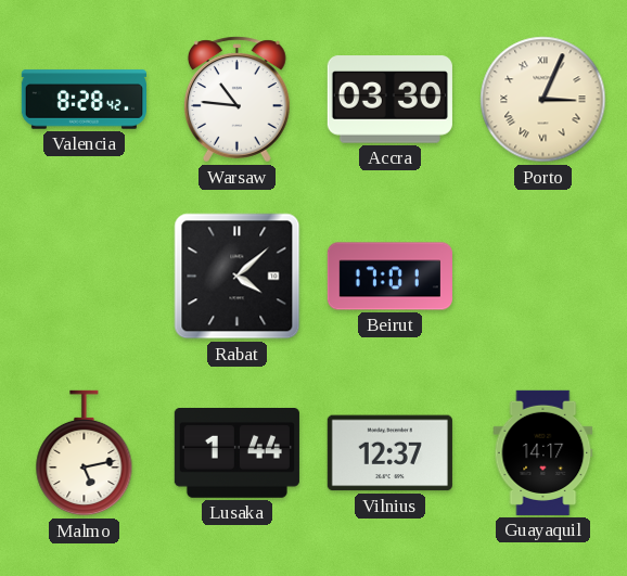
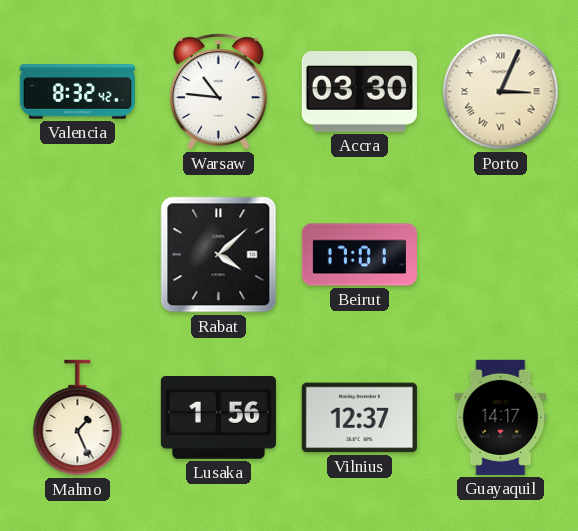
Valencia: 8:28 -> 8:32
Malmo: 5:13 -> 1:26
Lusaka: 1:44 -> 1:56
